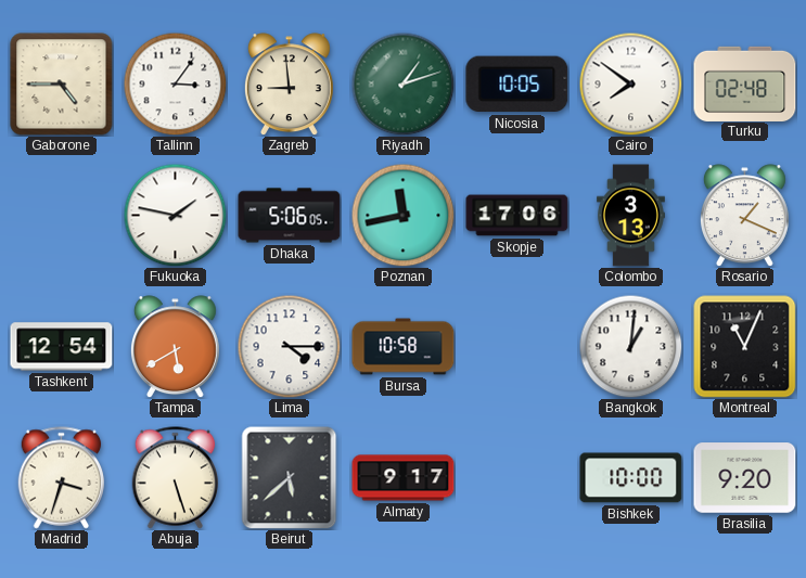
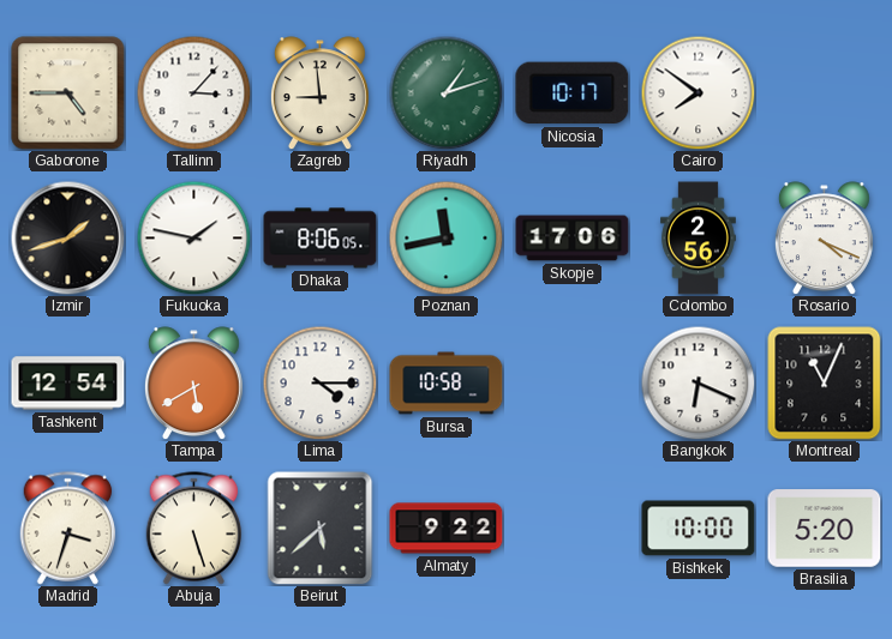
Tallinn: 3:06 -> 3:07
Nicosia: 10:05 -> 10:17
Turku: 02:48 -> none
Izmir: none -> 1:42
Dhaka: 5:06 -> 8:06
Colombo: 3:13 -> 2:56
Rosario: 1:19 -> 4:19
Bangkok: 1:01 -> 6:19
Almaty: 9:17 -> 9:22
Brasilia: 9:20 -> 5:20
